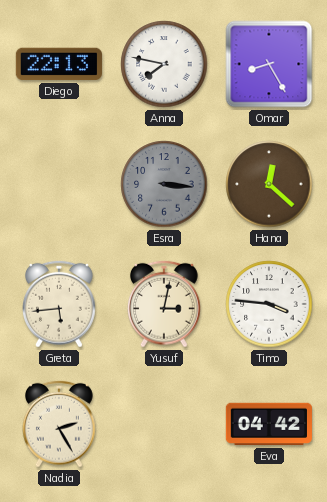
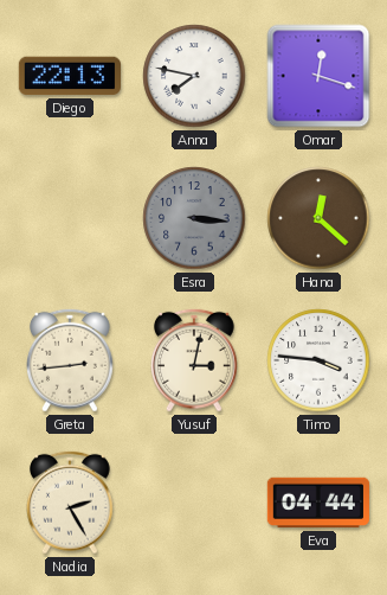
Omar: 8:25 -> 12:18
Greta: 5:44 -> 2:44
Eva: 04:42 -> 04:44
